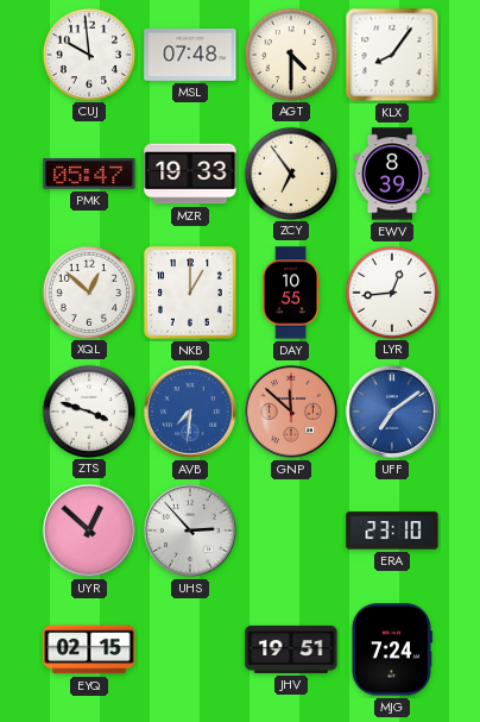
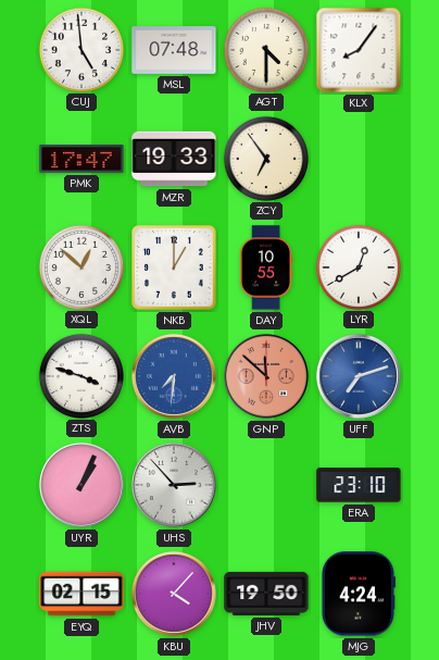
CUJ: 9:59 -> 4:59
PMK: 05:47 -> 17:47
EWV: 8:39 -> none
LYR: 12:44 -> 12:40
UFF: 7:09 -> 7:12
UYR: 12:52 -> 1:04
KBU: none -> 4:07
JHV: 19:51 -> 19:50
MJG: 7:24 -> 4:24
